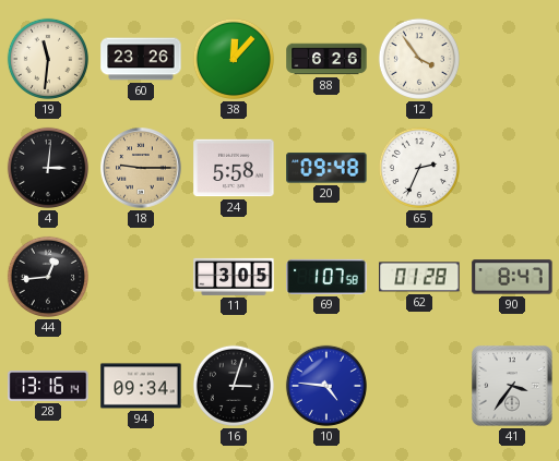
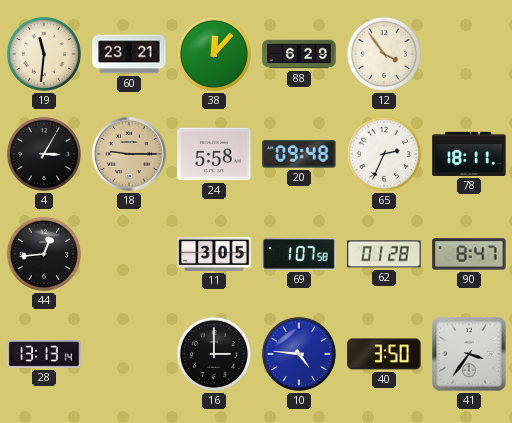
60: 23:26 -> 23:21
88: 6:26 -> 6:29
4: 3:01 -> 3:05
78: none -> 18:11
28: 13:16 -> 13:13
94: 09:34 -> none
16: 3:03 -> 3:00
40: none -> 3:50
